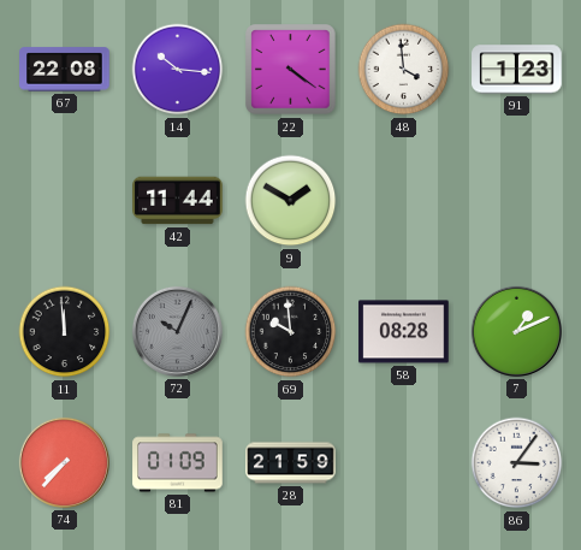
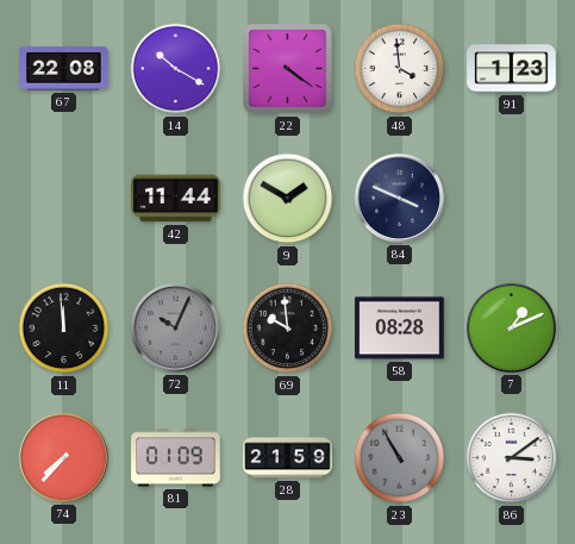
14: 10:16 -> 10:20
84: none -> 3:49
23: none -> 10:55
86: 3:06 -> 3:09
